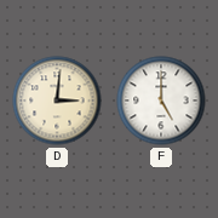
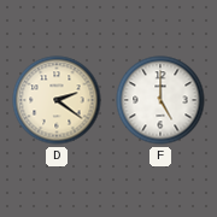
D: 3:01 -> 2:21
